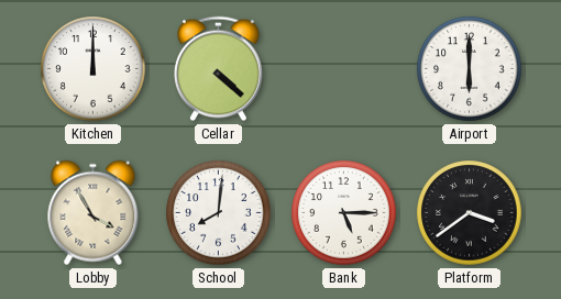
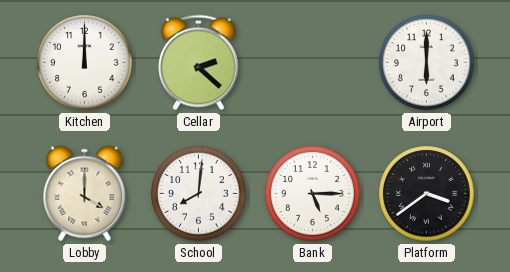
Cellar: 4:22 -> 2:22
Lobby: 3:55 -> 4:00
